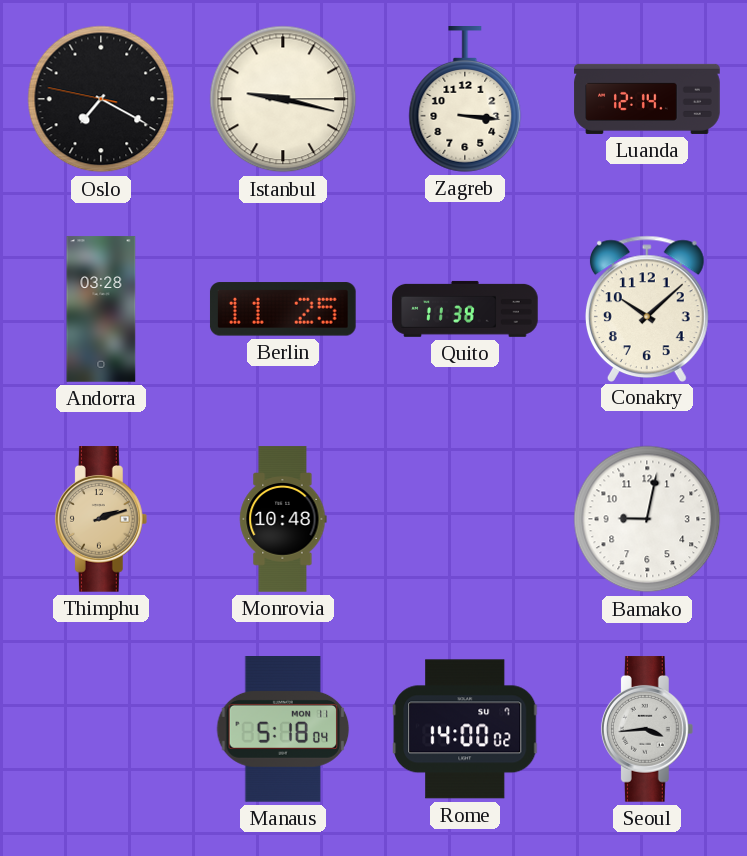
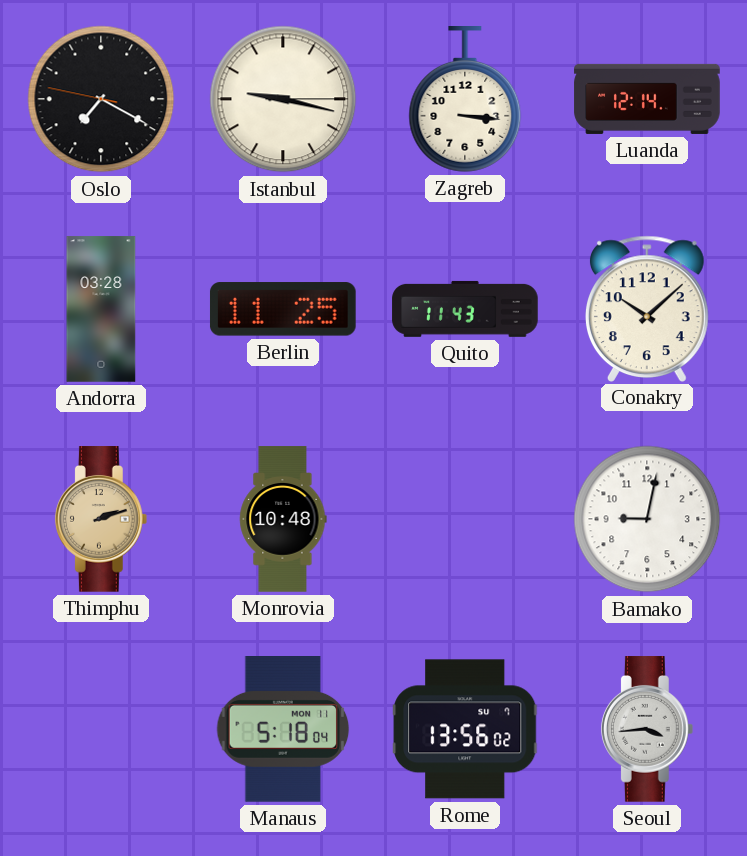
Quito: 11:38 -> 11:43
Rome: 14:00 -> 13:56
